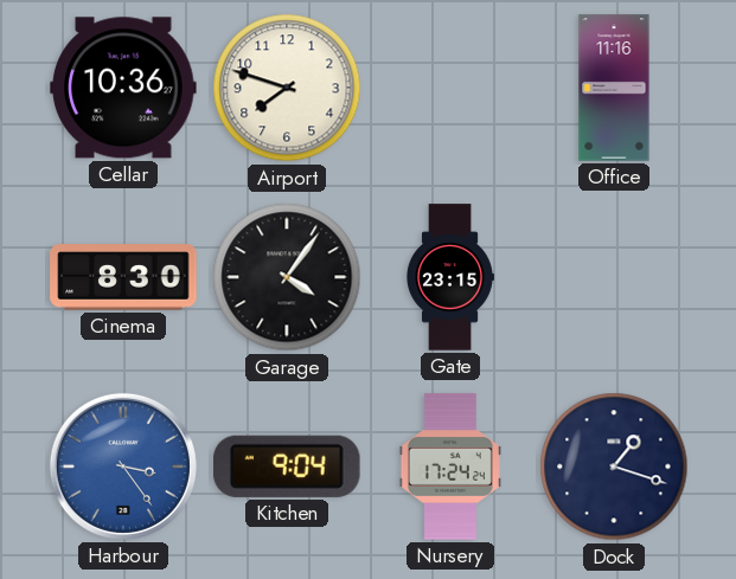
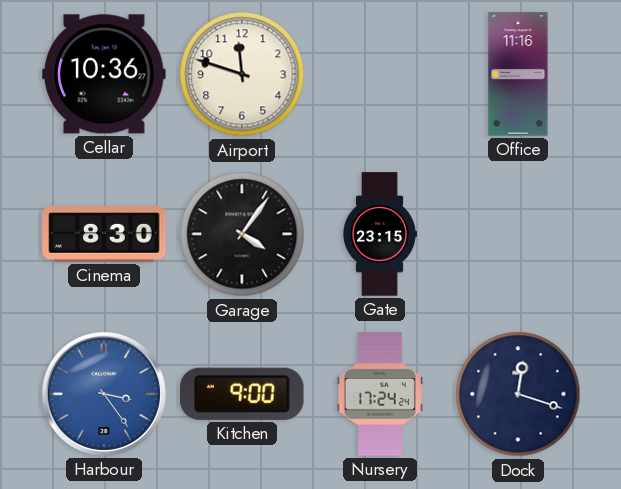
Airport: 7:48 -> 11:48
Kitchen: 9:04 -> 9:00
Dock: 1:18 -> 12:18
